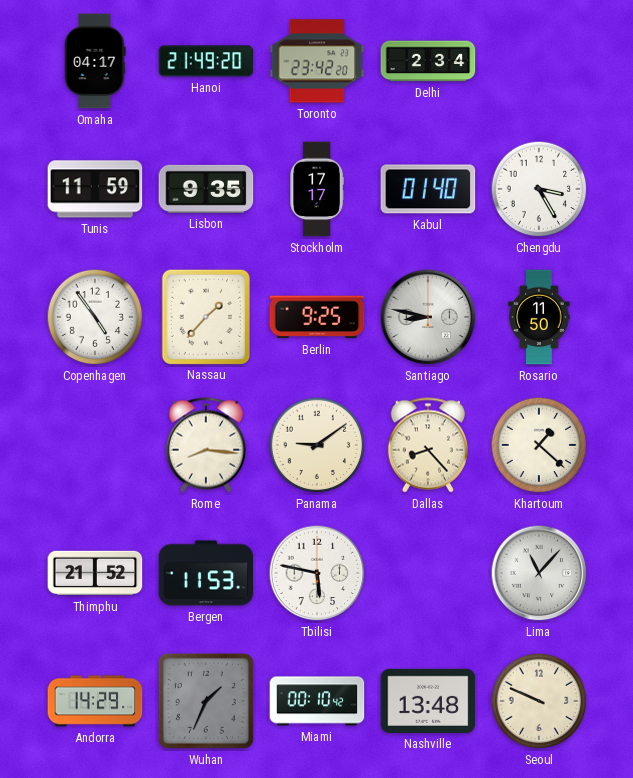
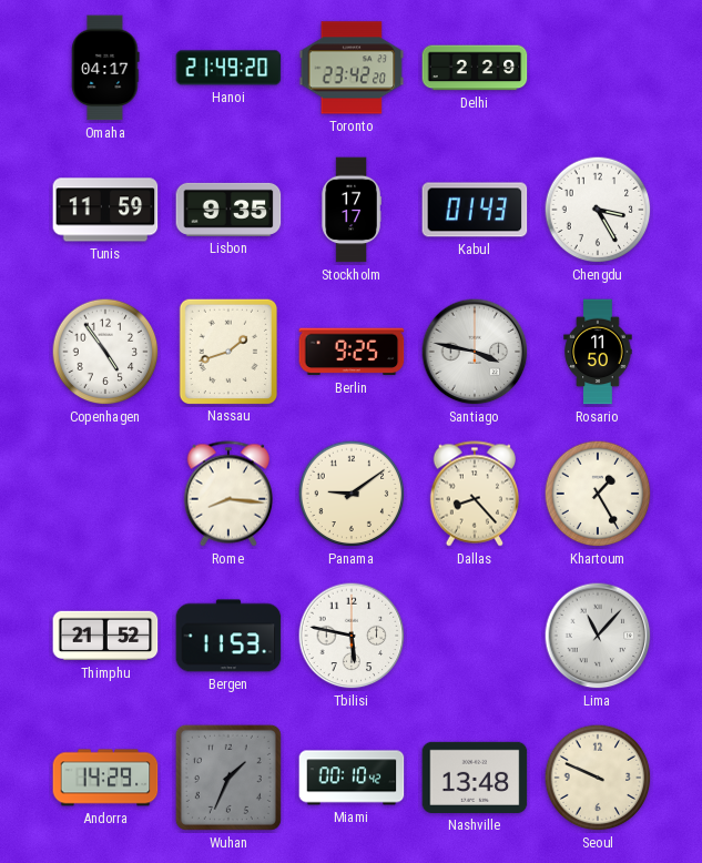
Delhi: 2:34 -> 2:29
Kabul: 01:40 -> 01:43
Nassau: 1:37 -> 1:42
Santiago: 8:47 -> 3:47
Khartoum: 1:22 -> 1:25
